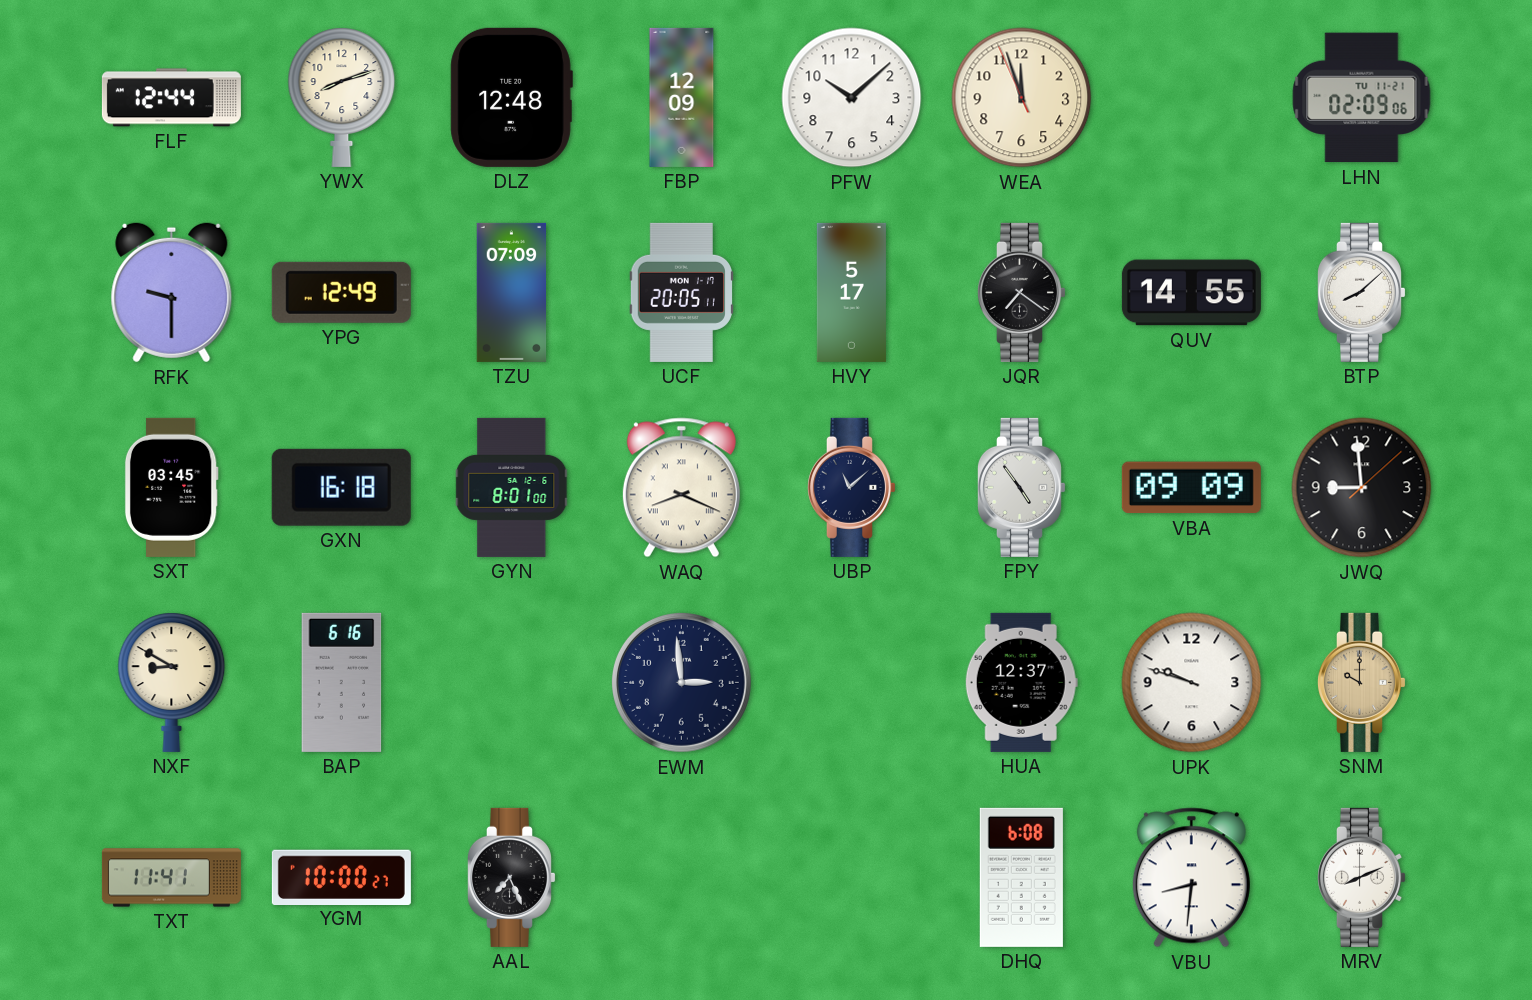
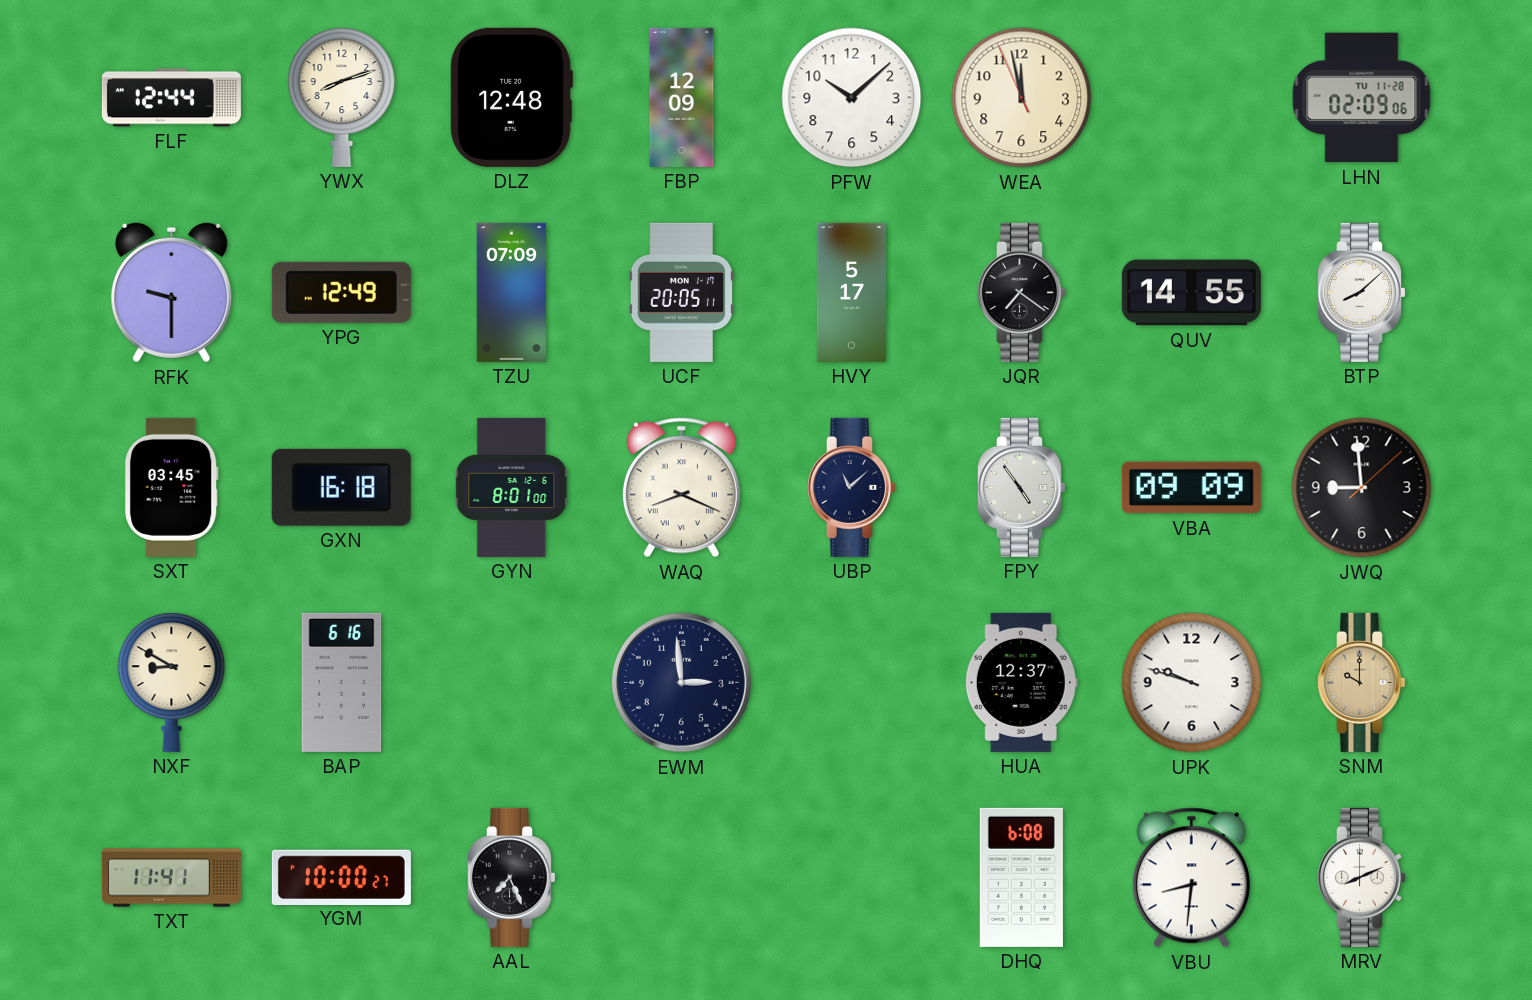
WEA: 11:56 -> 11:57
LHN date: TU 11-21 -> TU 11-28
